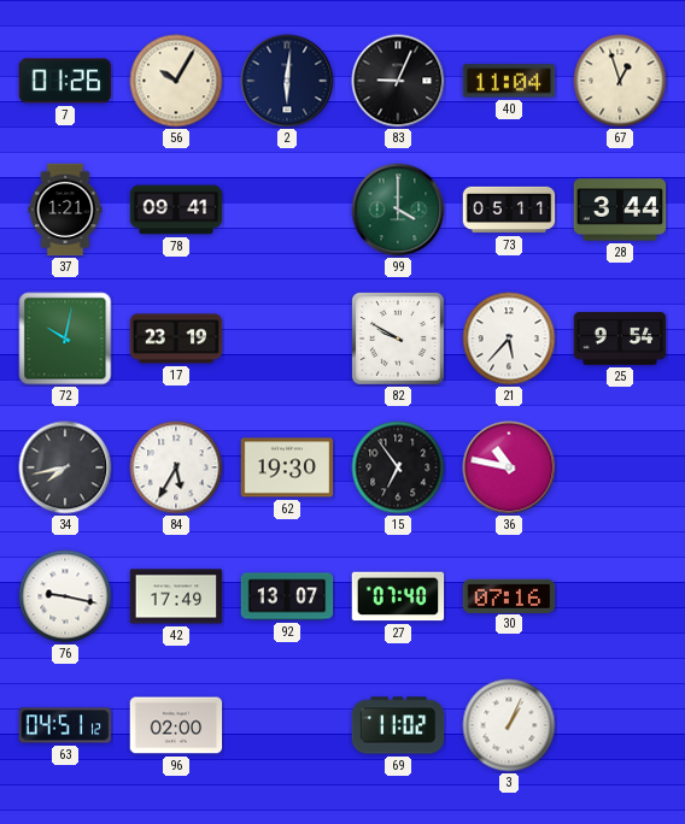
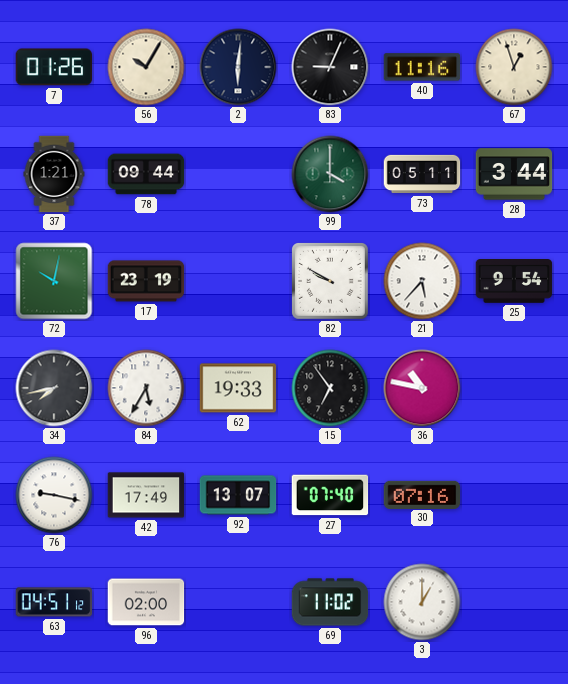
40: 11:04 -> 11:16
78: 09:41 -> 09:44
62: 19:30 -> 19:33
3: 1:04 -> 1:00
